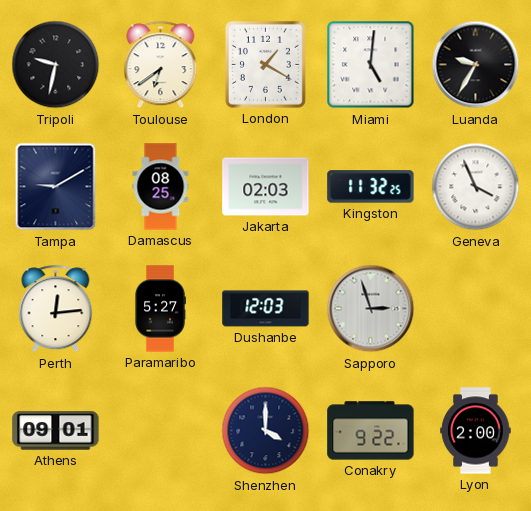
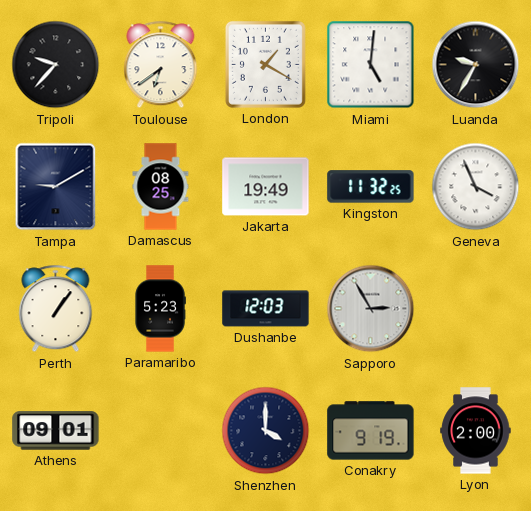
Tripoli: 9:32 -> 9:37
Jakarta: 02:03 -> 19:49
Perth: 12:14 -> 1:06
Paramaribo: 5:27 -> 5:23
Sapporo: 2:57 -> 2:55
Conakry: 9:22 -> 9:19
